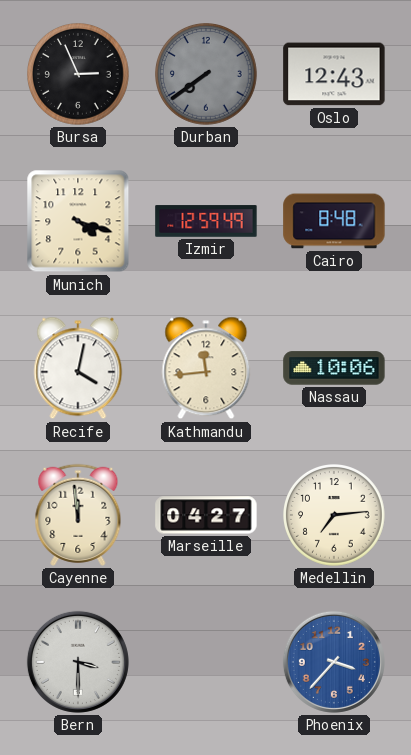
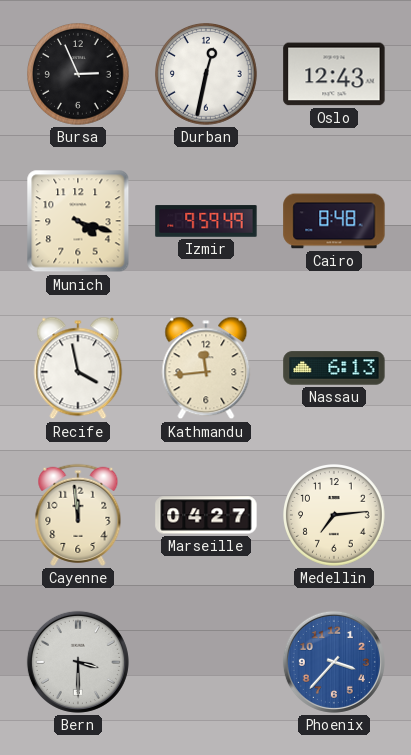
Durban: 7:39 -> 12:32
Durban dial: grey -> white
Izmir: 12:59 -> 9:59
Recife: 4:02 -> 3:58
Nassau: 10:06 -> 6:13
